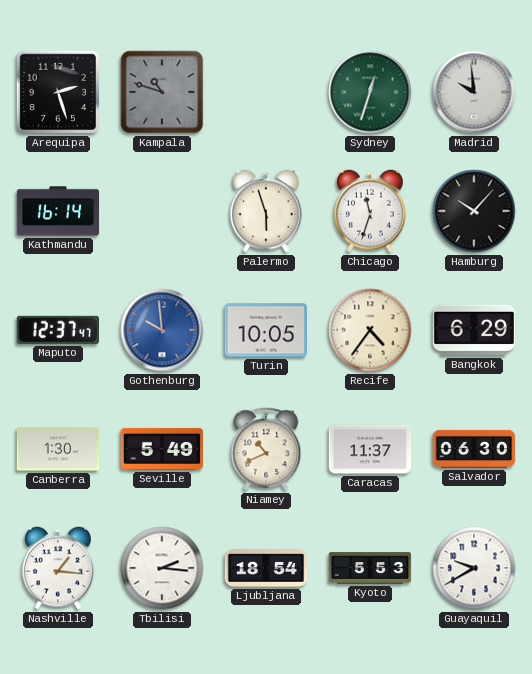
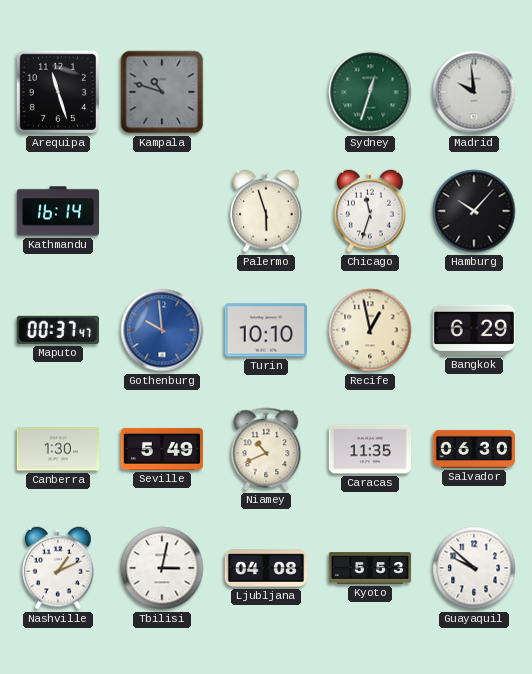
Arequipa: 2:27 -> 11:27
Maputo: 12:37 -> 00:37
Turin: 10:05 -> 10:10
Recife: 4:36 -> 12:58
Caracas: 11:37 -> 11:35
Nashville: 1:16 -> 1:11
Tbilisi: 2:16 -> 3:02
Ljubljana: 18:54 -> 04:08
Guayaquil: 9:40 -> 9:52
